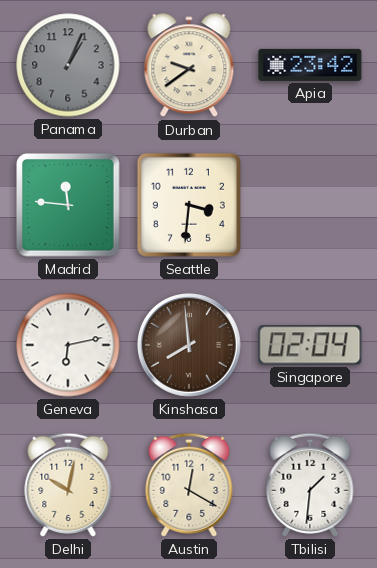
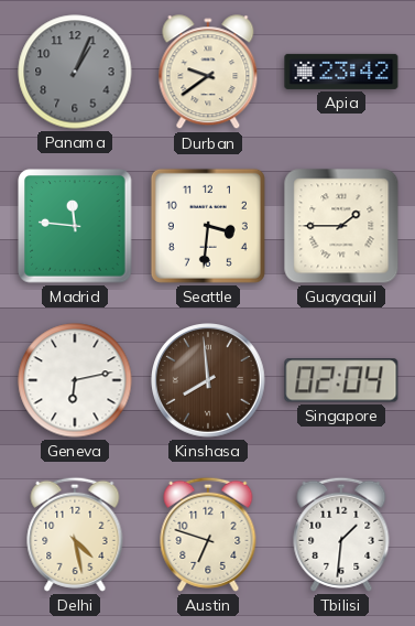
Guayaquil: none -> 1:45
Delhi: 10:02 -> 4:28
Austin: 12:20 -> 6:48
